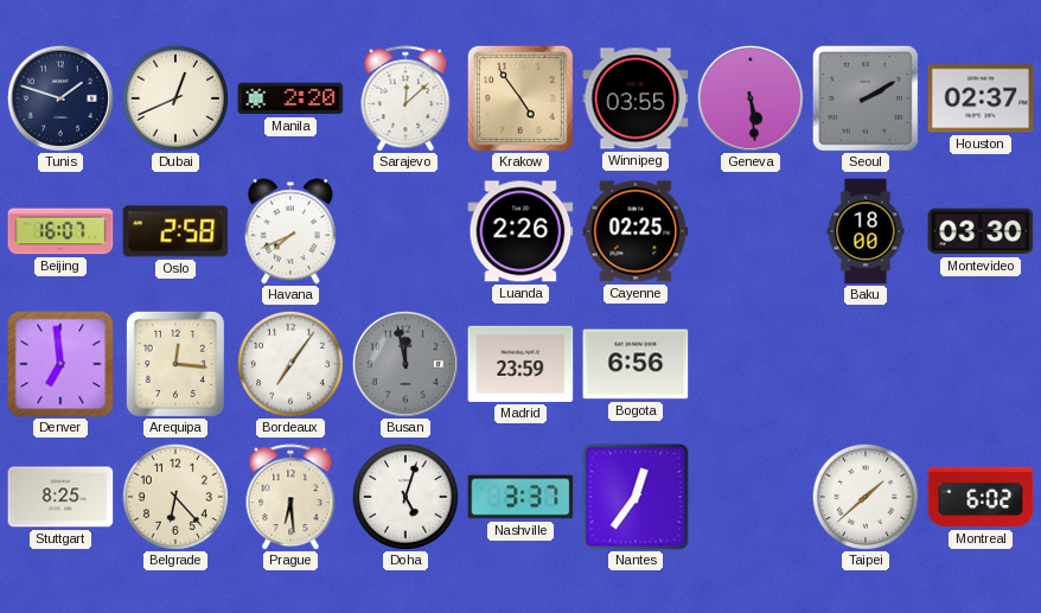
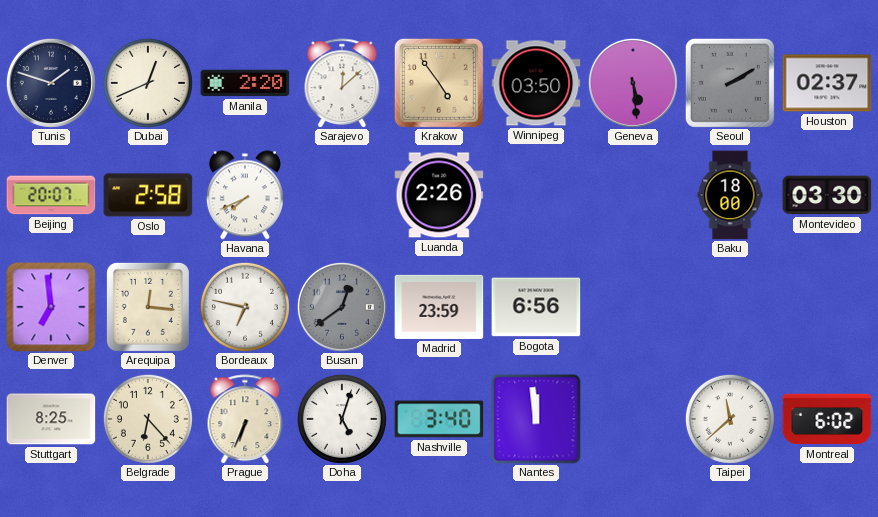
Winnipeg: 03:55 -> 03:50
Beijing: 16:07 -> 20:07
Cayenne: 02:25 -> none
Bordeaux: 7:06 -> 6:47
Busan: 11:58 -> 12:39
Prague: 6:29 -> 6:34
Nashville: 3:37 -> 3:40
Nantes: 12:36 -> 11:59
Taipei: 1:38 -> 11:38
